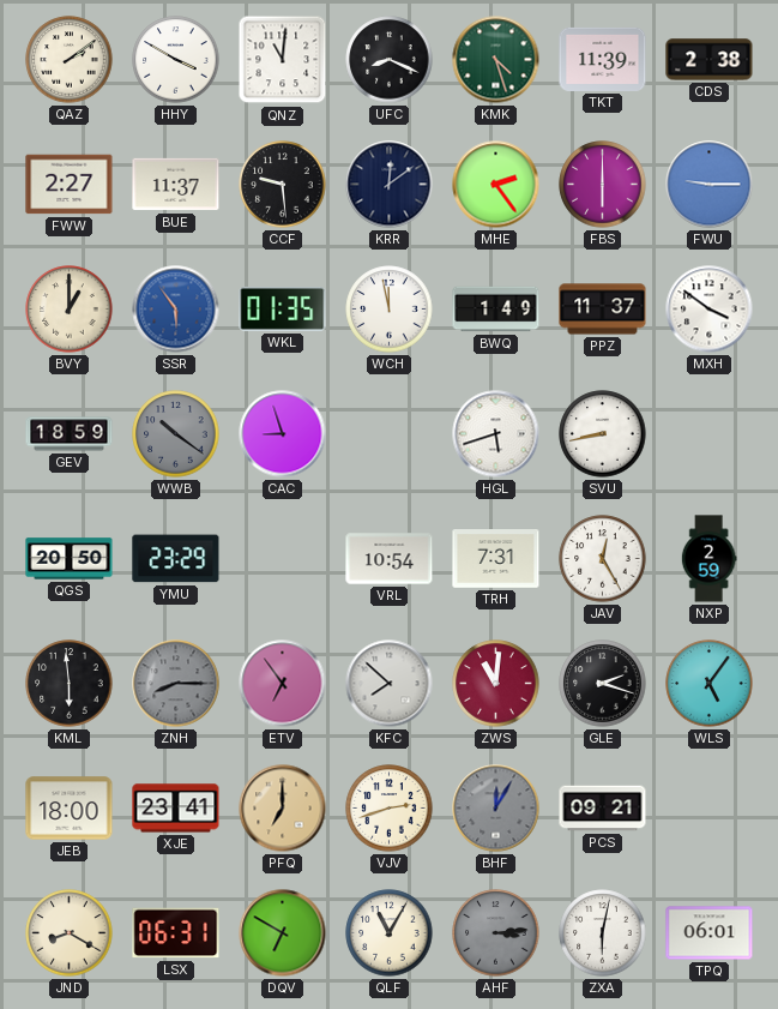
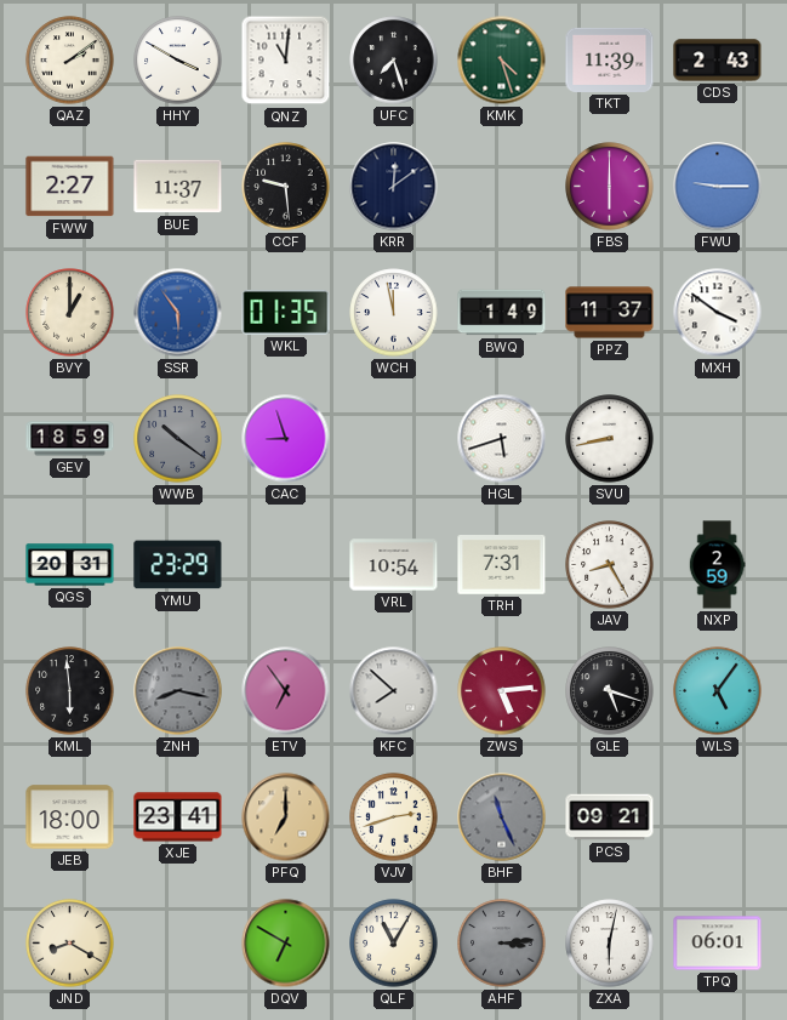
UFC: 8:19 -> 7:27
CDS: 2:38 -> 2:43
MHE: 2:24 -> none
QGS: 20:50 -> 20:31
JAV: 12:25 -> 8:25
ZNH: 8:15 -> 8:17
ZWS: 11:01 -> 5:14
GLE: 2:18 -> 5:18
BHF: 12:05 -> 11:26
LSX: 06:31 -> none
